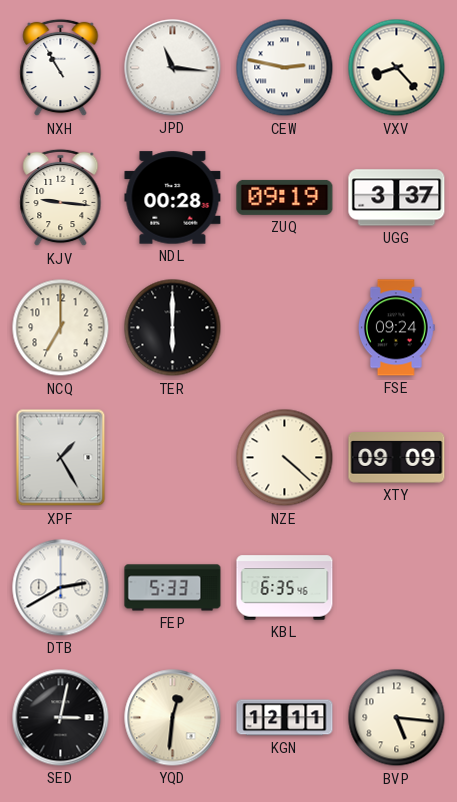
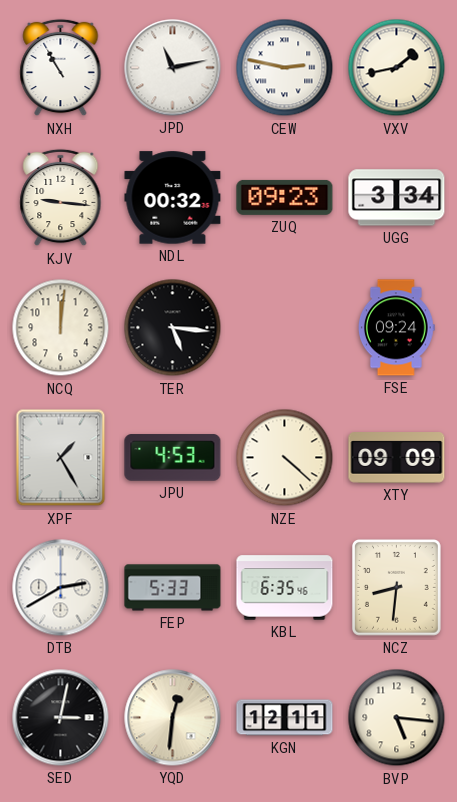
JPD: 11:16 -> 11:13
VXV: 8:23 -> 1:43
NDL: 00:28 -> 00:32
ZUQ: 09:19 -> 09:23
UGG: 3:37 -> 3:34
NCQ: 7:00 -> 12:01
TER: 6:00 -> 5:16
JPU: none -> 4:53
NCZ: none -> 8:31
